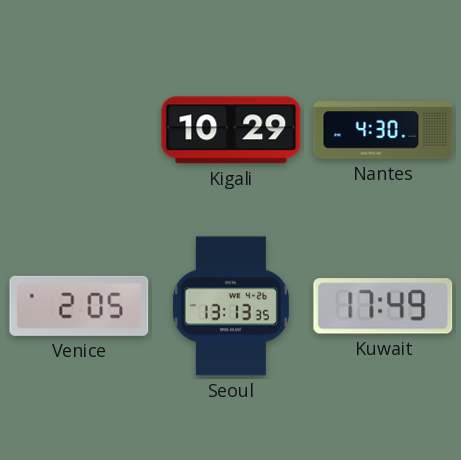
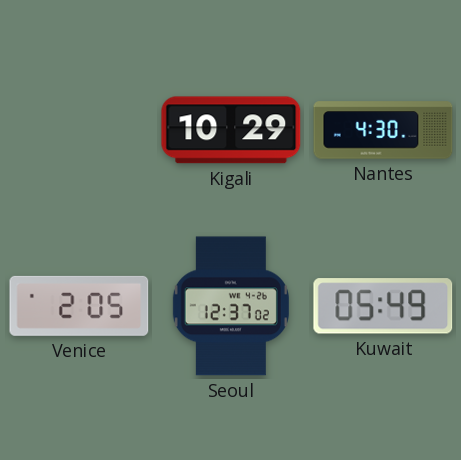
Seoul: 13:13 -> 12:37
Kuwait: 17:49 -> 05:49
